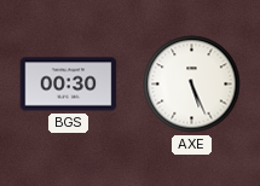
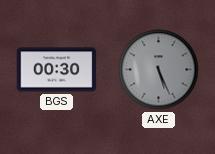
AXE dial: white -> grey
